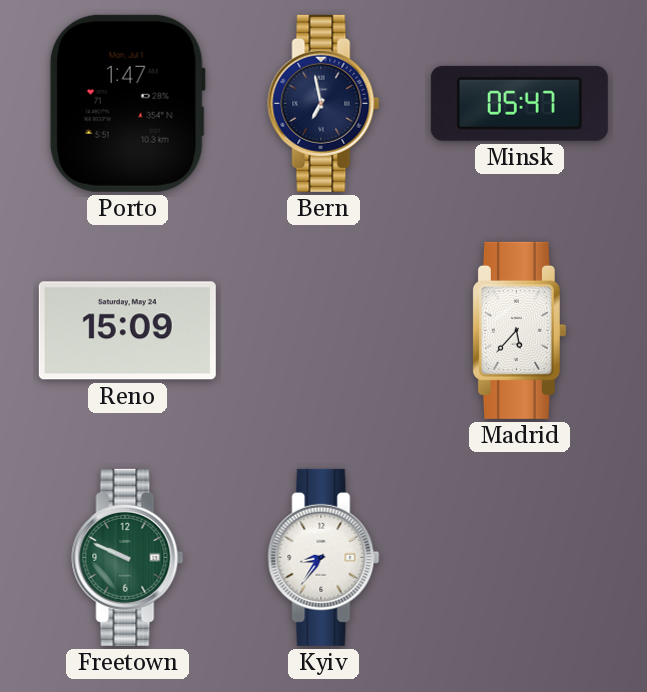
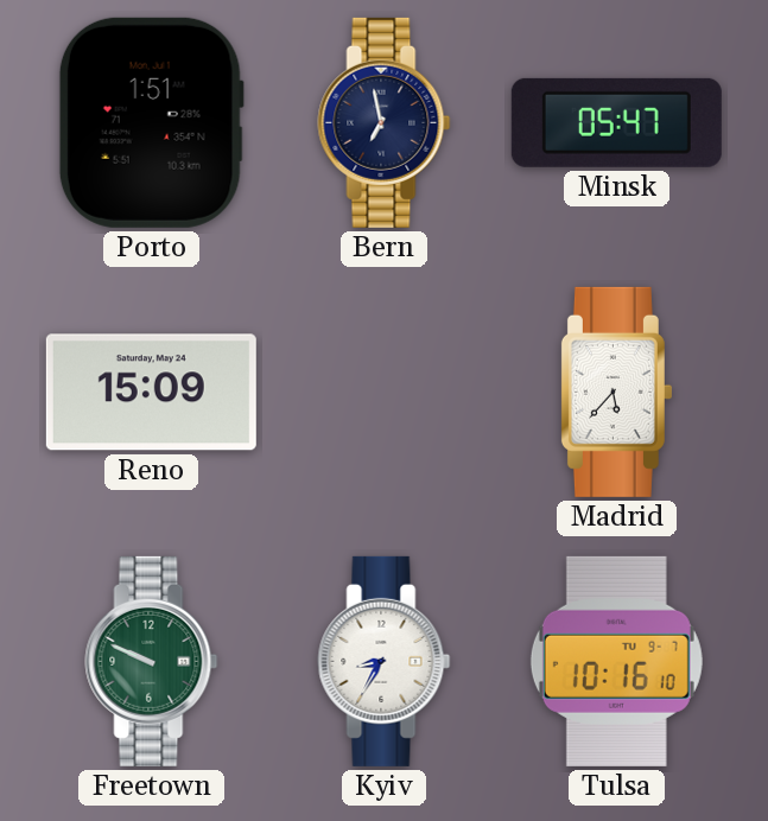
Porto: 1:47 -> 1:51
Kyiv: 8:36 -> 8:35
Tulsa: none -> 10:16
